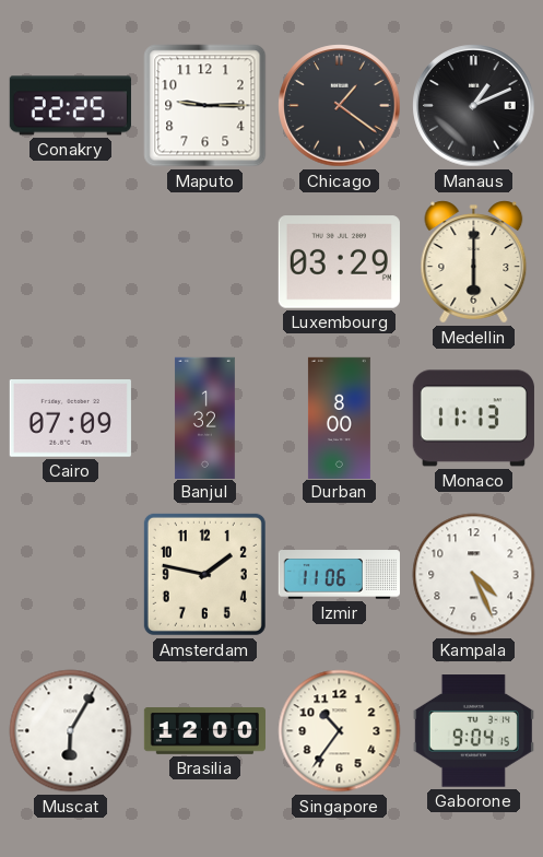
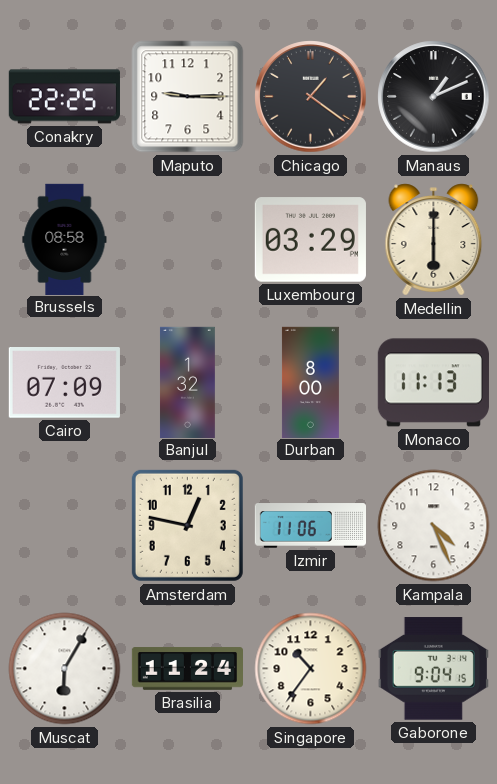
Brussels: none -> 08:58
Amsterdam: 1:47 -> 12:47
Brasilia: 12:00 -> 11:24
